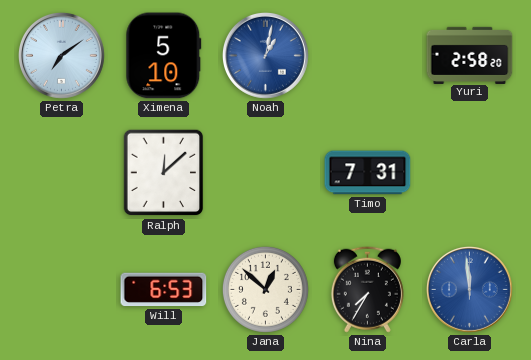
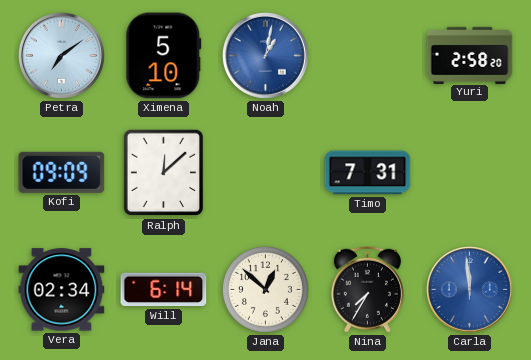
Kofi: none -> 09:09
Vera: none -> 02:34
Will: 6:53 -> 6:14
